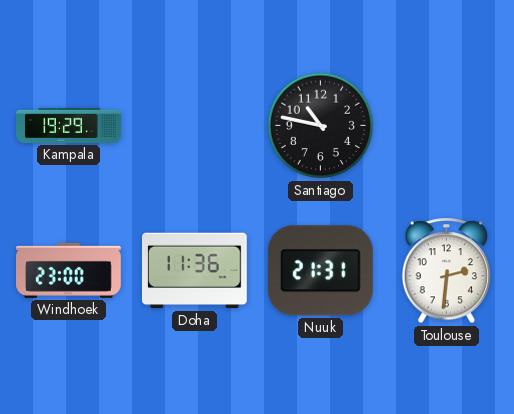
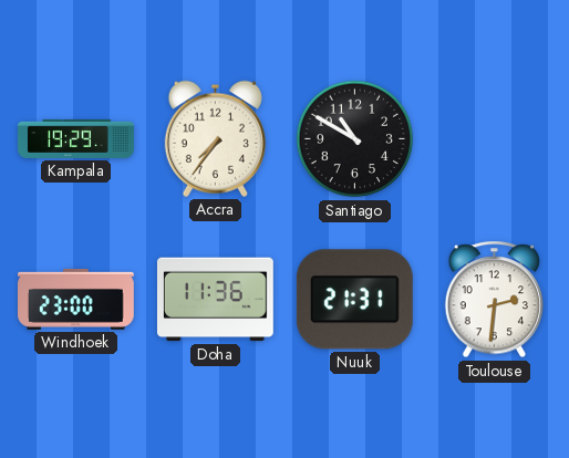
Accra: none -> 7:36
Santiago: 10:47 -> 10:50
